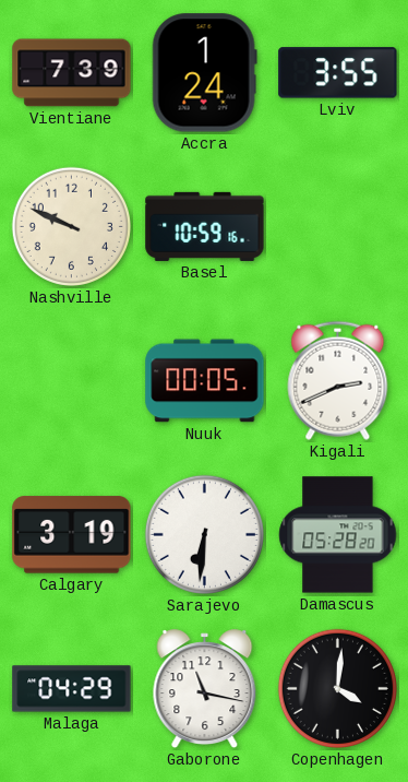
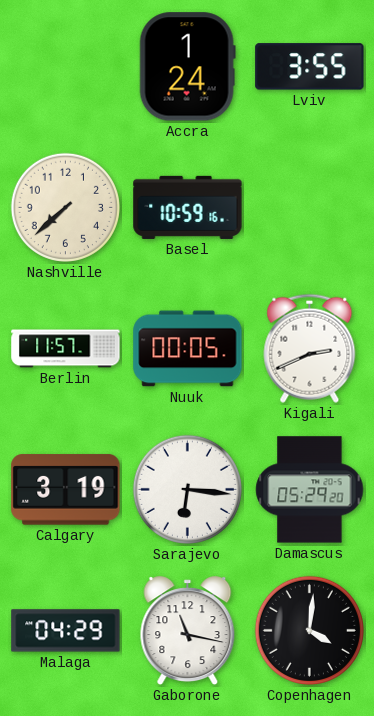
Vientiane: 7:39 -> none
Nashville: 9:49 -> 7:38
Berlin: none -> 11:57
Sarajevo: 6:31 -> 6:16
Damascus: 05:28 -> 05:29
